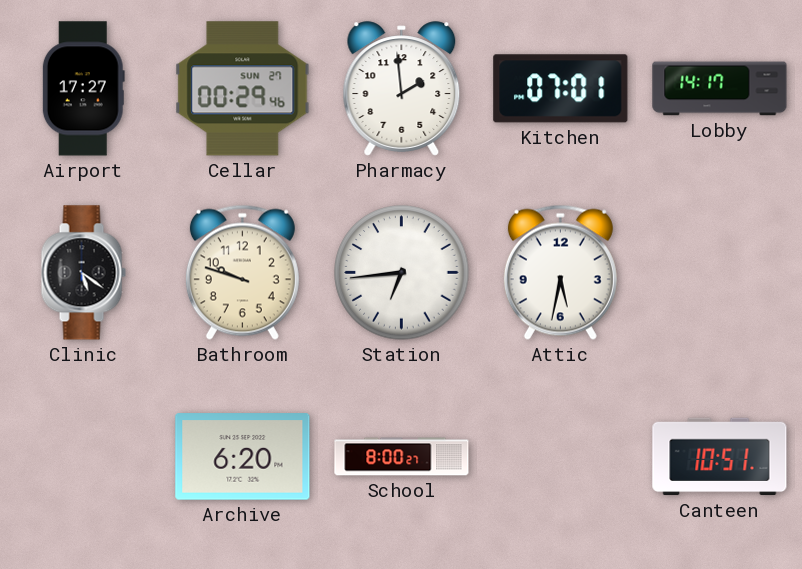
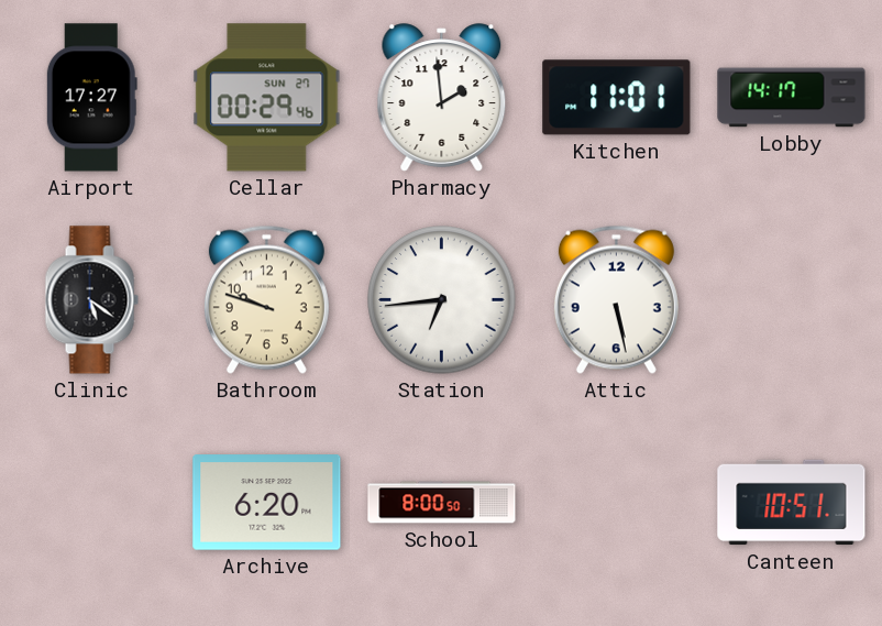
Kitchen: 07:01 -> 11:01
Attic: 5:32 -> 5:28
School: 8:00:27 -> 8:00:50
